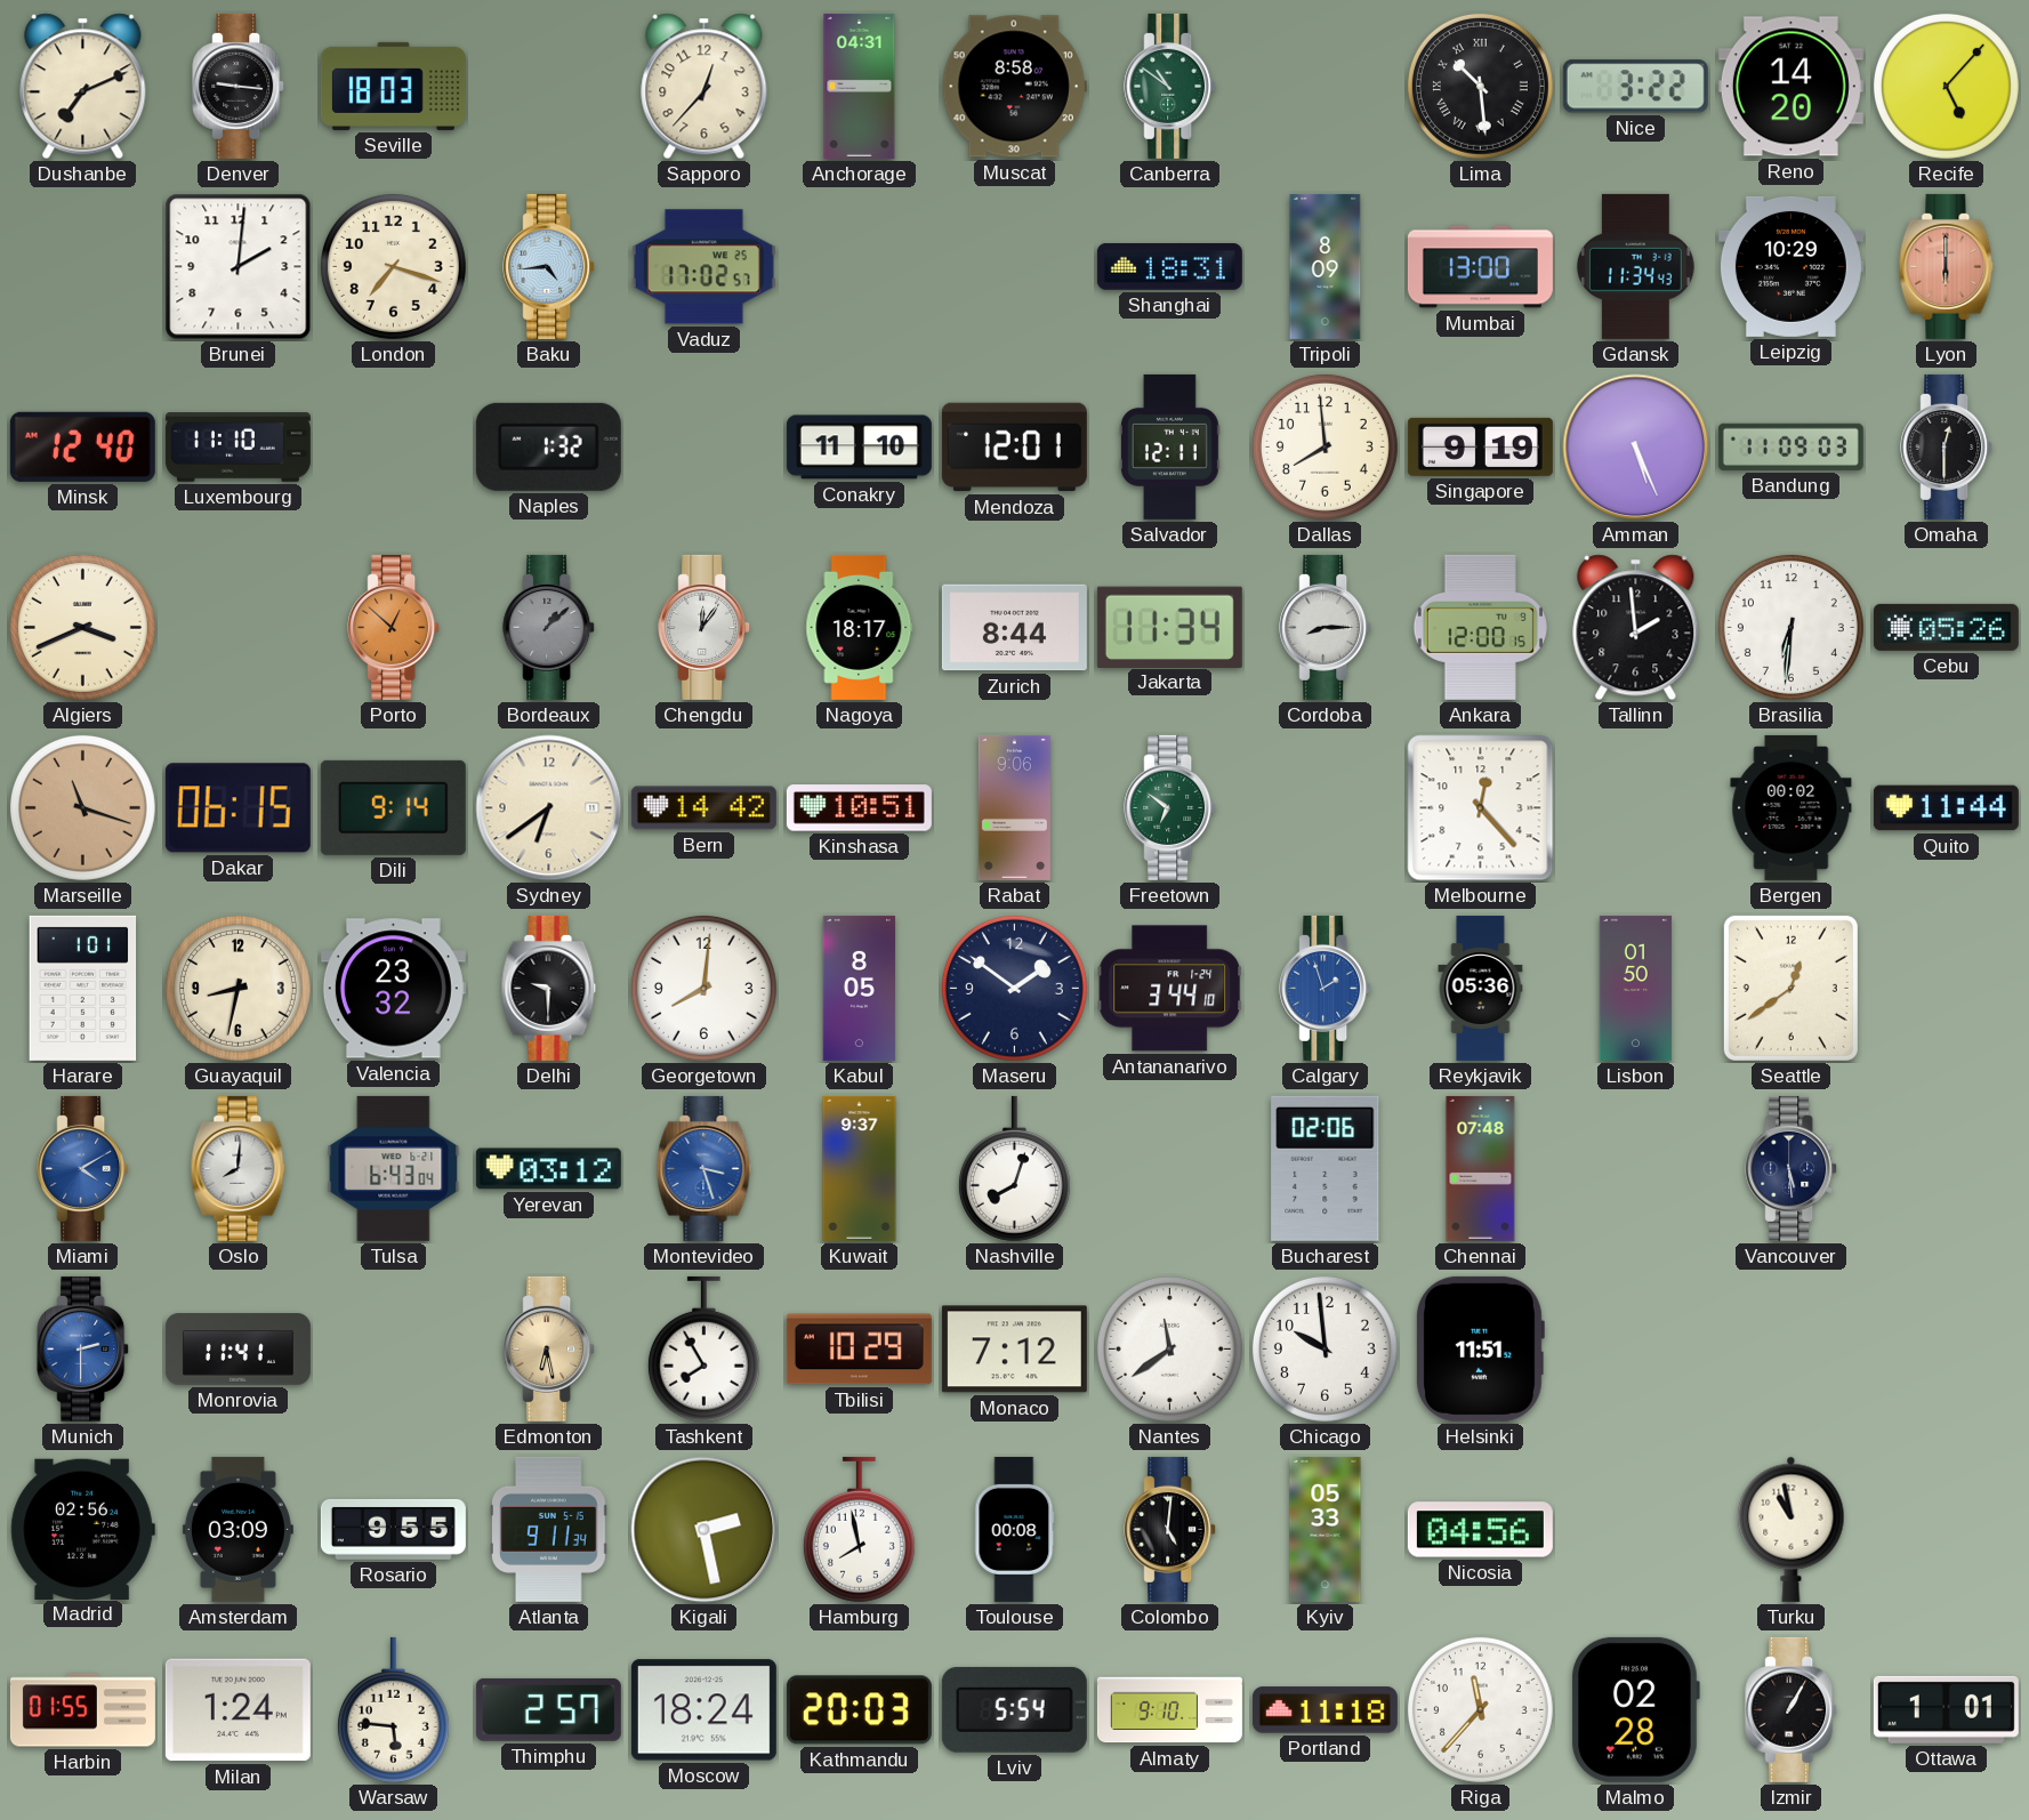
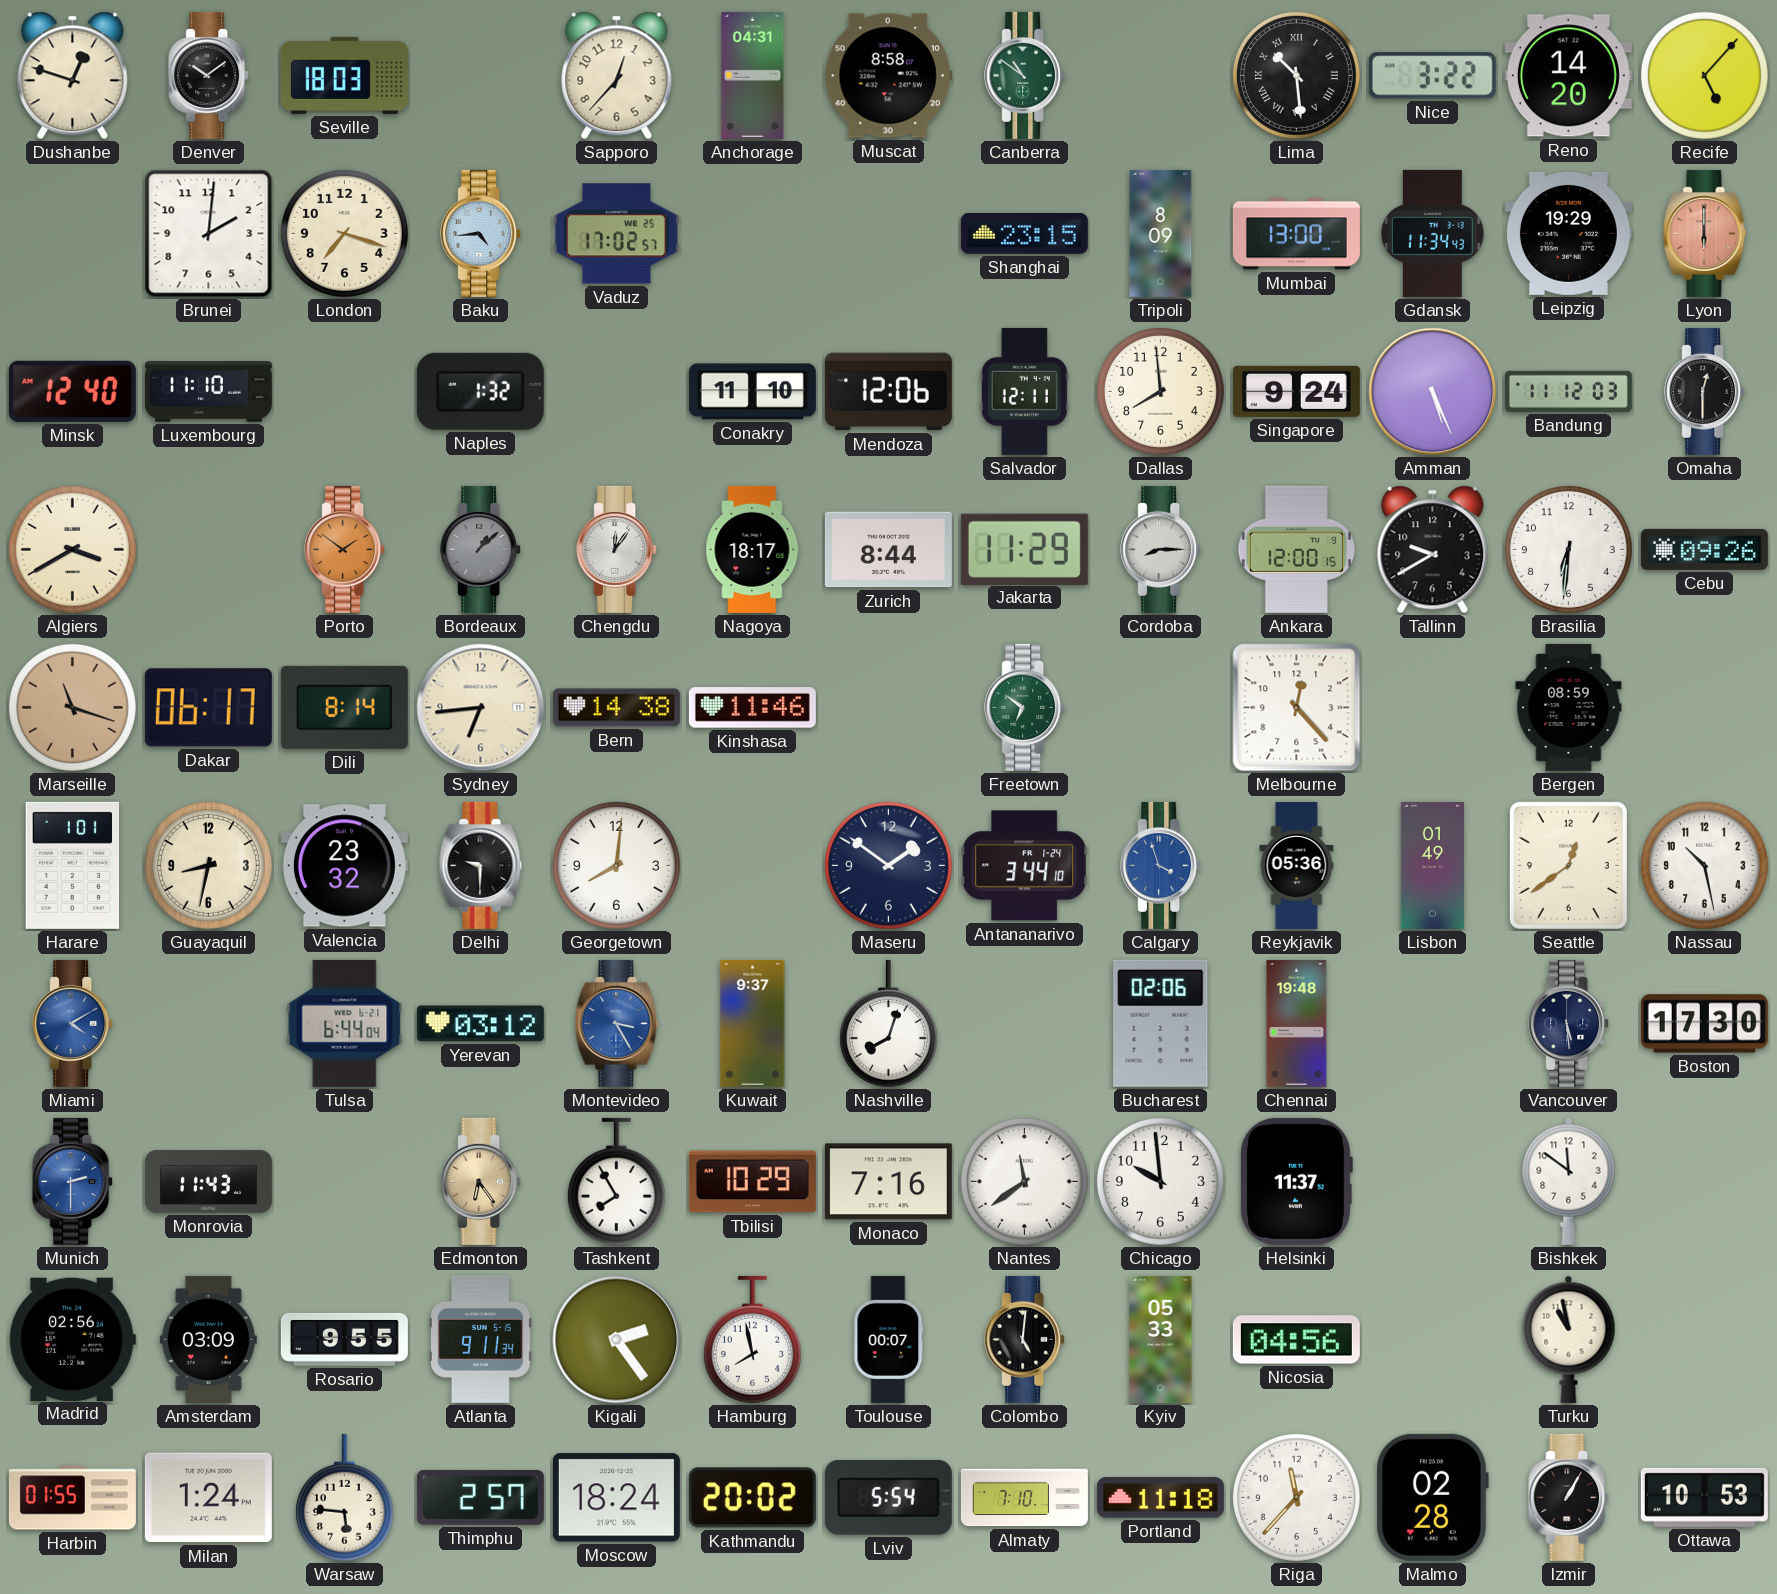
Dushanbe: 7:11 -> 12:48
Denver: 9:16 -> 10:09
Shanghai: 18:31 -> 23:15
Leipzig: 10:29 -> 19:29
Mendoza: 12:01 -> 12:06
Singapore: 9:19 -> 9:24
Bandung: 11:09 -> 11:12
Algiers: 3:41 -> 3:40
Porto: 12:52 -> 1:51
Jakarta: 11:34 -> 11:29
Tallinn: 1:59 -> 9:40
Cebu: 05:26 -> 09:26
Dakar: 06:15 -> 06:17
Dili: 9:14 -> 8:14
Sydney: 6:39 -> 6:44
Bern: 14:42 -> 14:38
Kinshasa: 10:51 -> 11:46
Rabat: 9:06 -> none
Bergen: 00:02 -> 08:59
Quito: 11:44 -> none
Kabul: 8:05 -> none
Calgary: 1:57 -> 3:57
Lisbon: 01:50 -> 01:49
Nassau: none -> 10:28
Oslo: 8:01 -> none
Tulsa: 6:43 -> 6:44
Montevideo: 3:27 -> 3:25
Chennai: 07:48 -> 19:48
Boston: none -> 17:30
Monrovia: 11:41 -> 11:43
Edmonton: 6:28 -> 6:24
Monaco: 7:12 -> 7:16
Helsinki: 11:51 -> 11:37
Bishkek: none -> 11:51
Kigali: 2:28 -> 2:24
Toulouse: 00:08 -> 00:07
Kathmandu: 20:03 -> 20:02
Almaty: 9:10 -> 7:10
Ottawa: 1:01 -> 10:53
